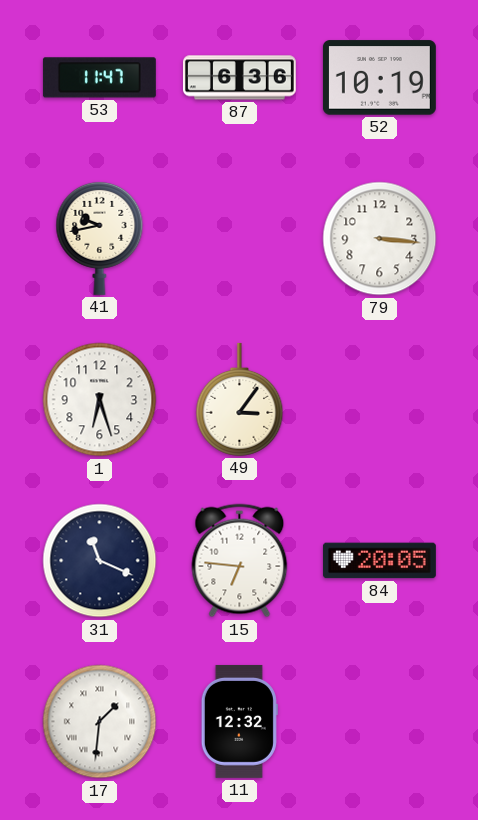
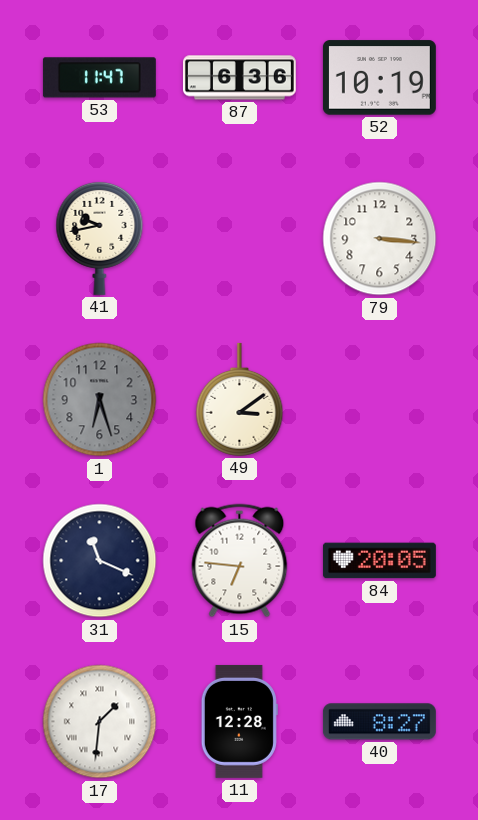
1 dial: white -> grey
49: 3:06 -> 3:09
11: 12:32 -> 12:28
40: none -> 8:27
